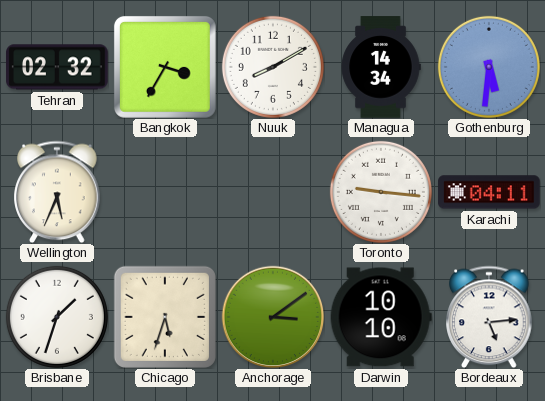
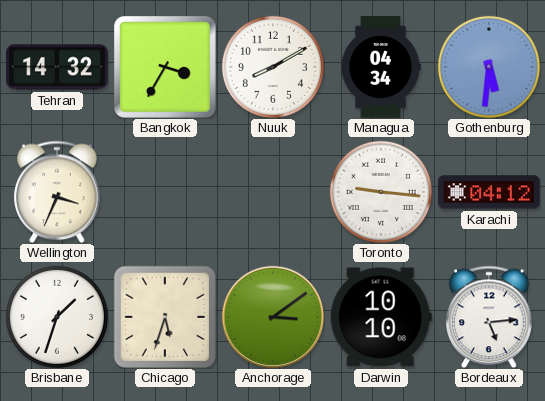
Tehran: 02:32 -> 14:32
Managua: 14:34 -> 04:34
Wellington: 5:34 -> 3:34
Karachi: 04:11 -> 04:12
